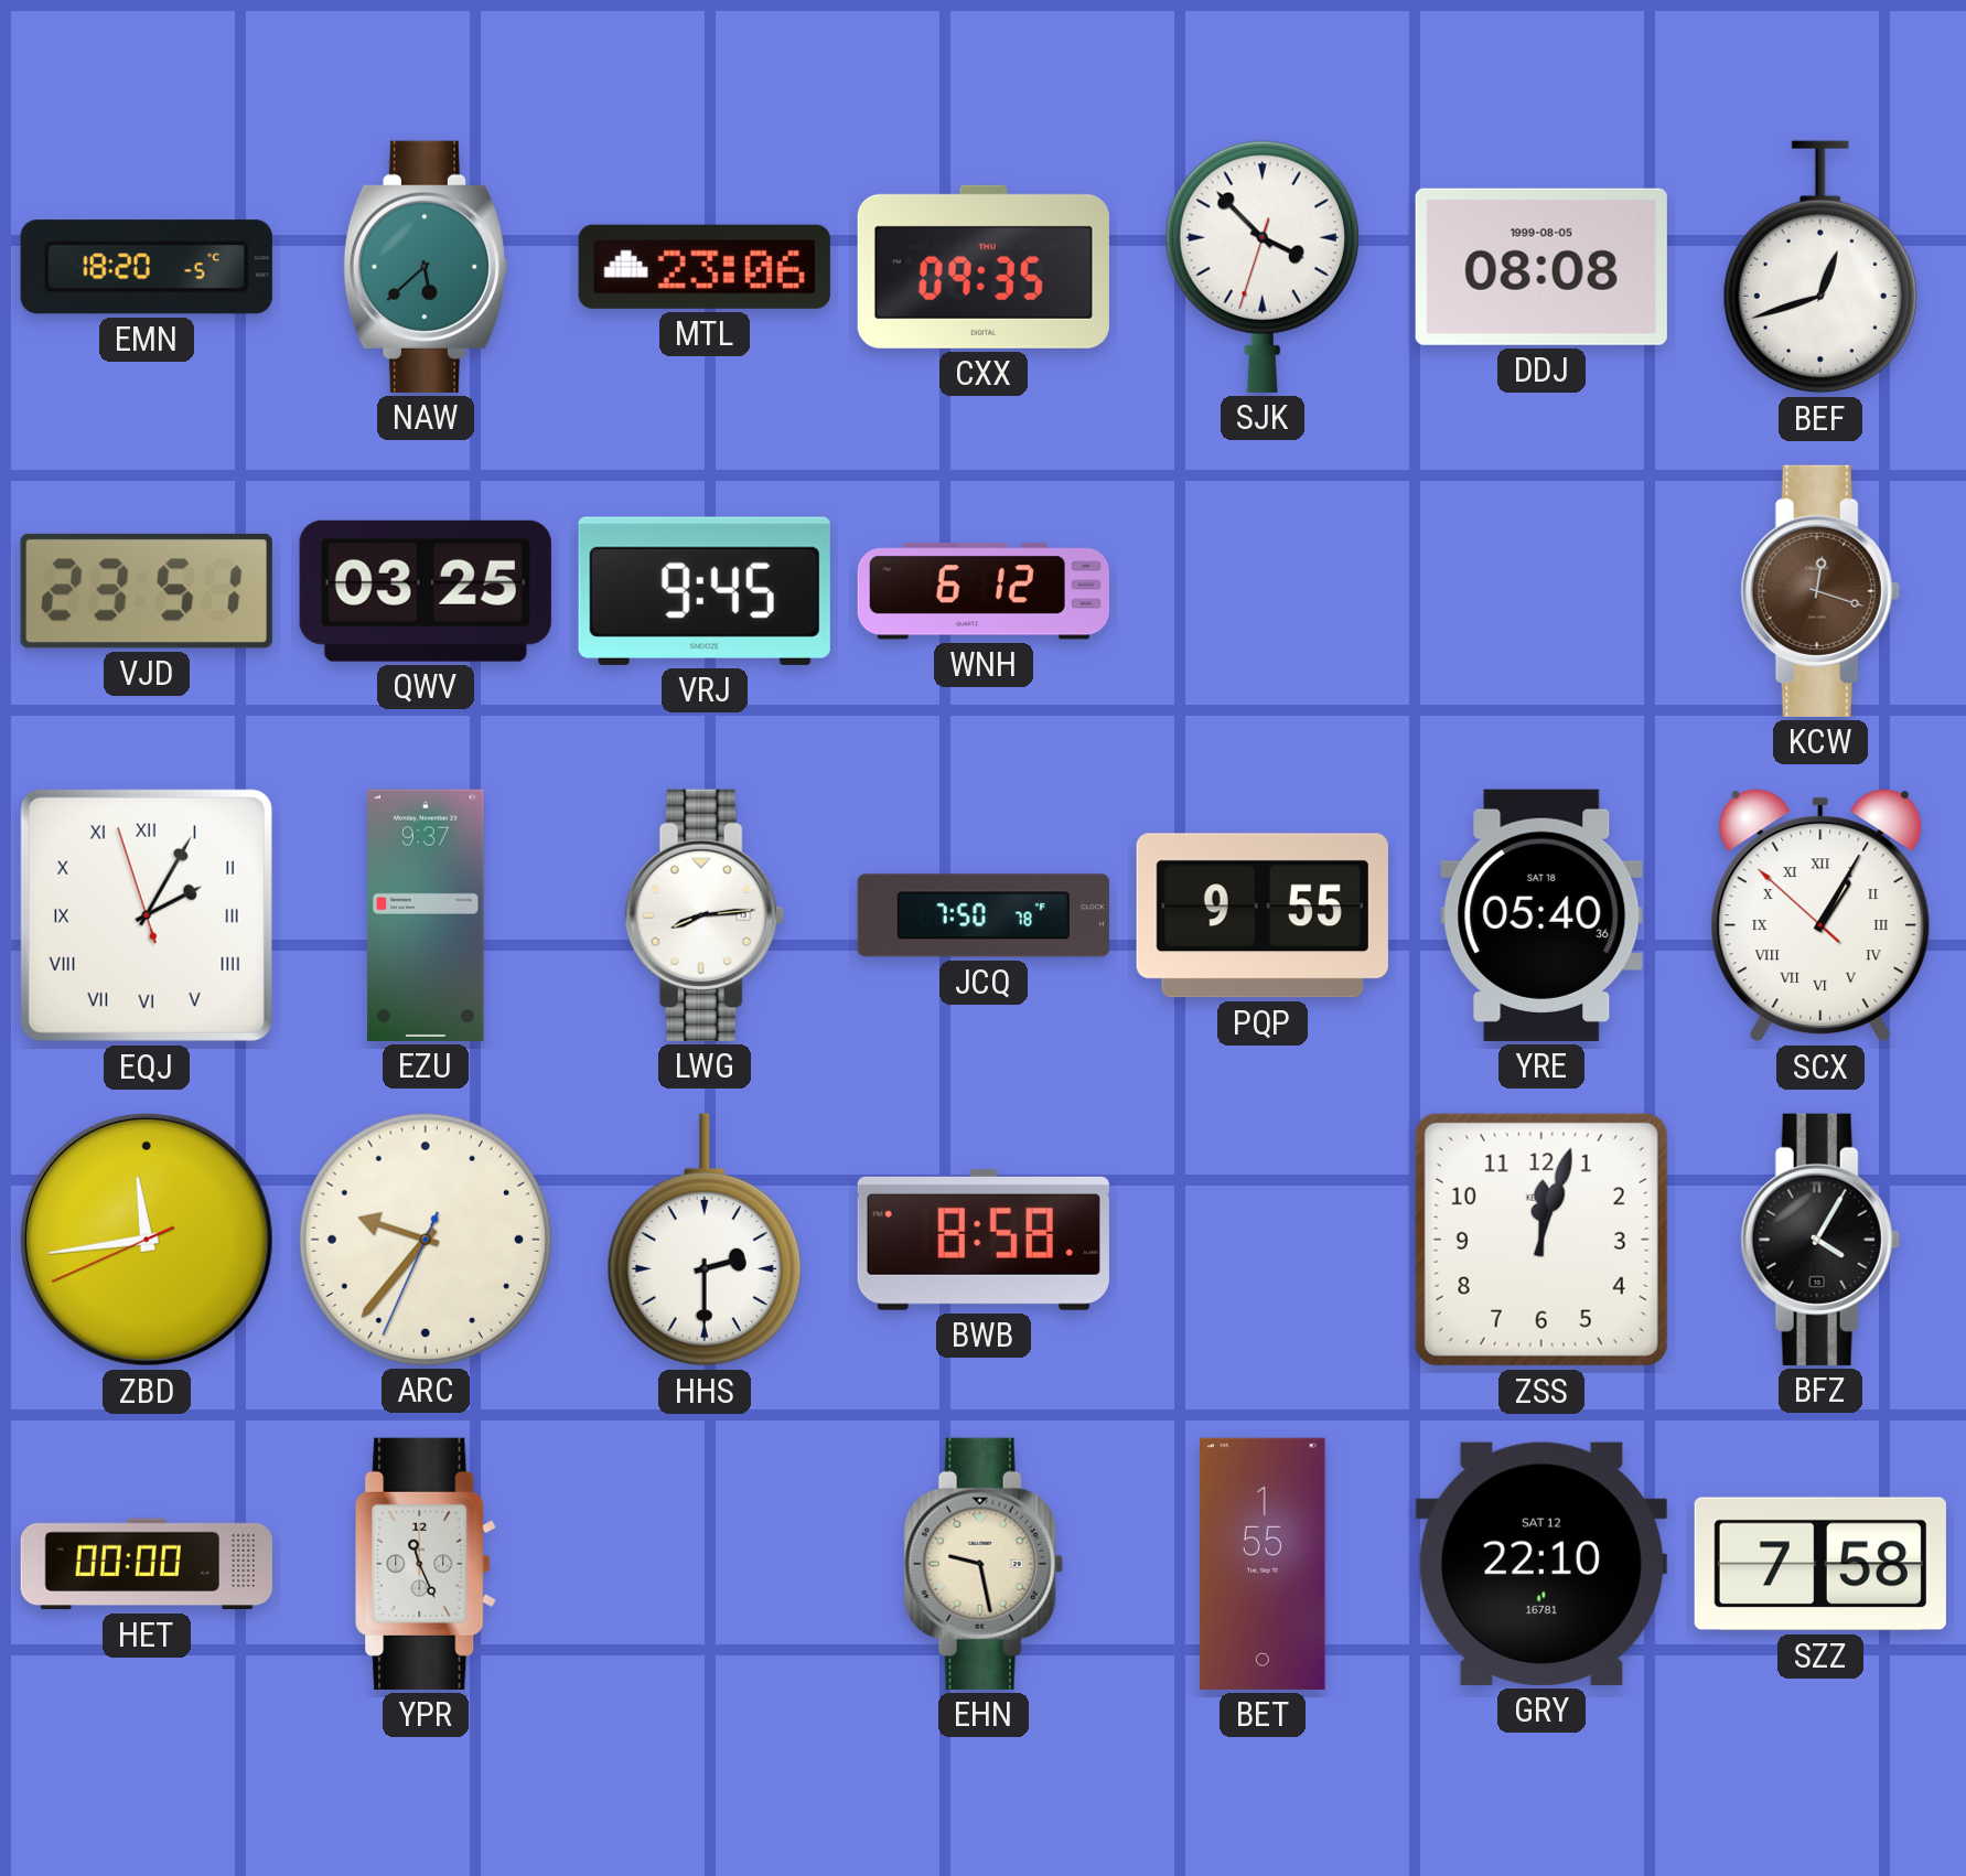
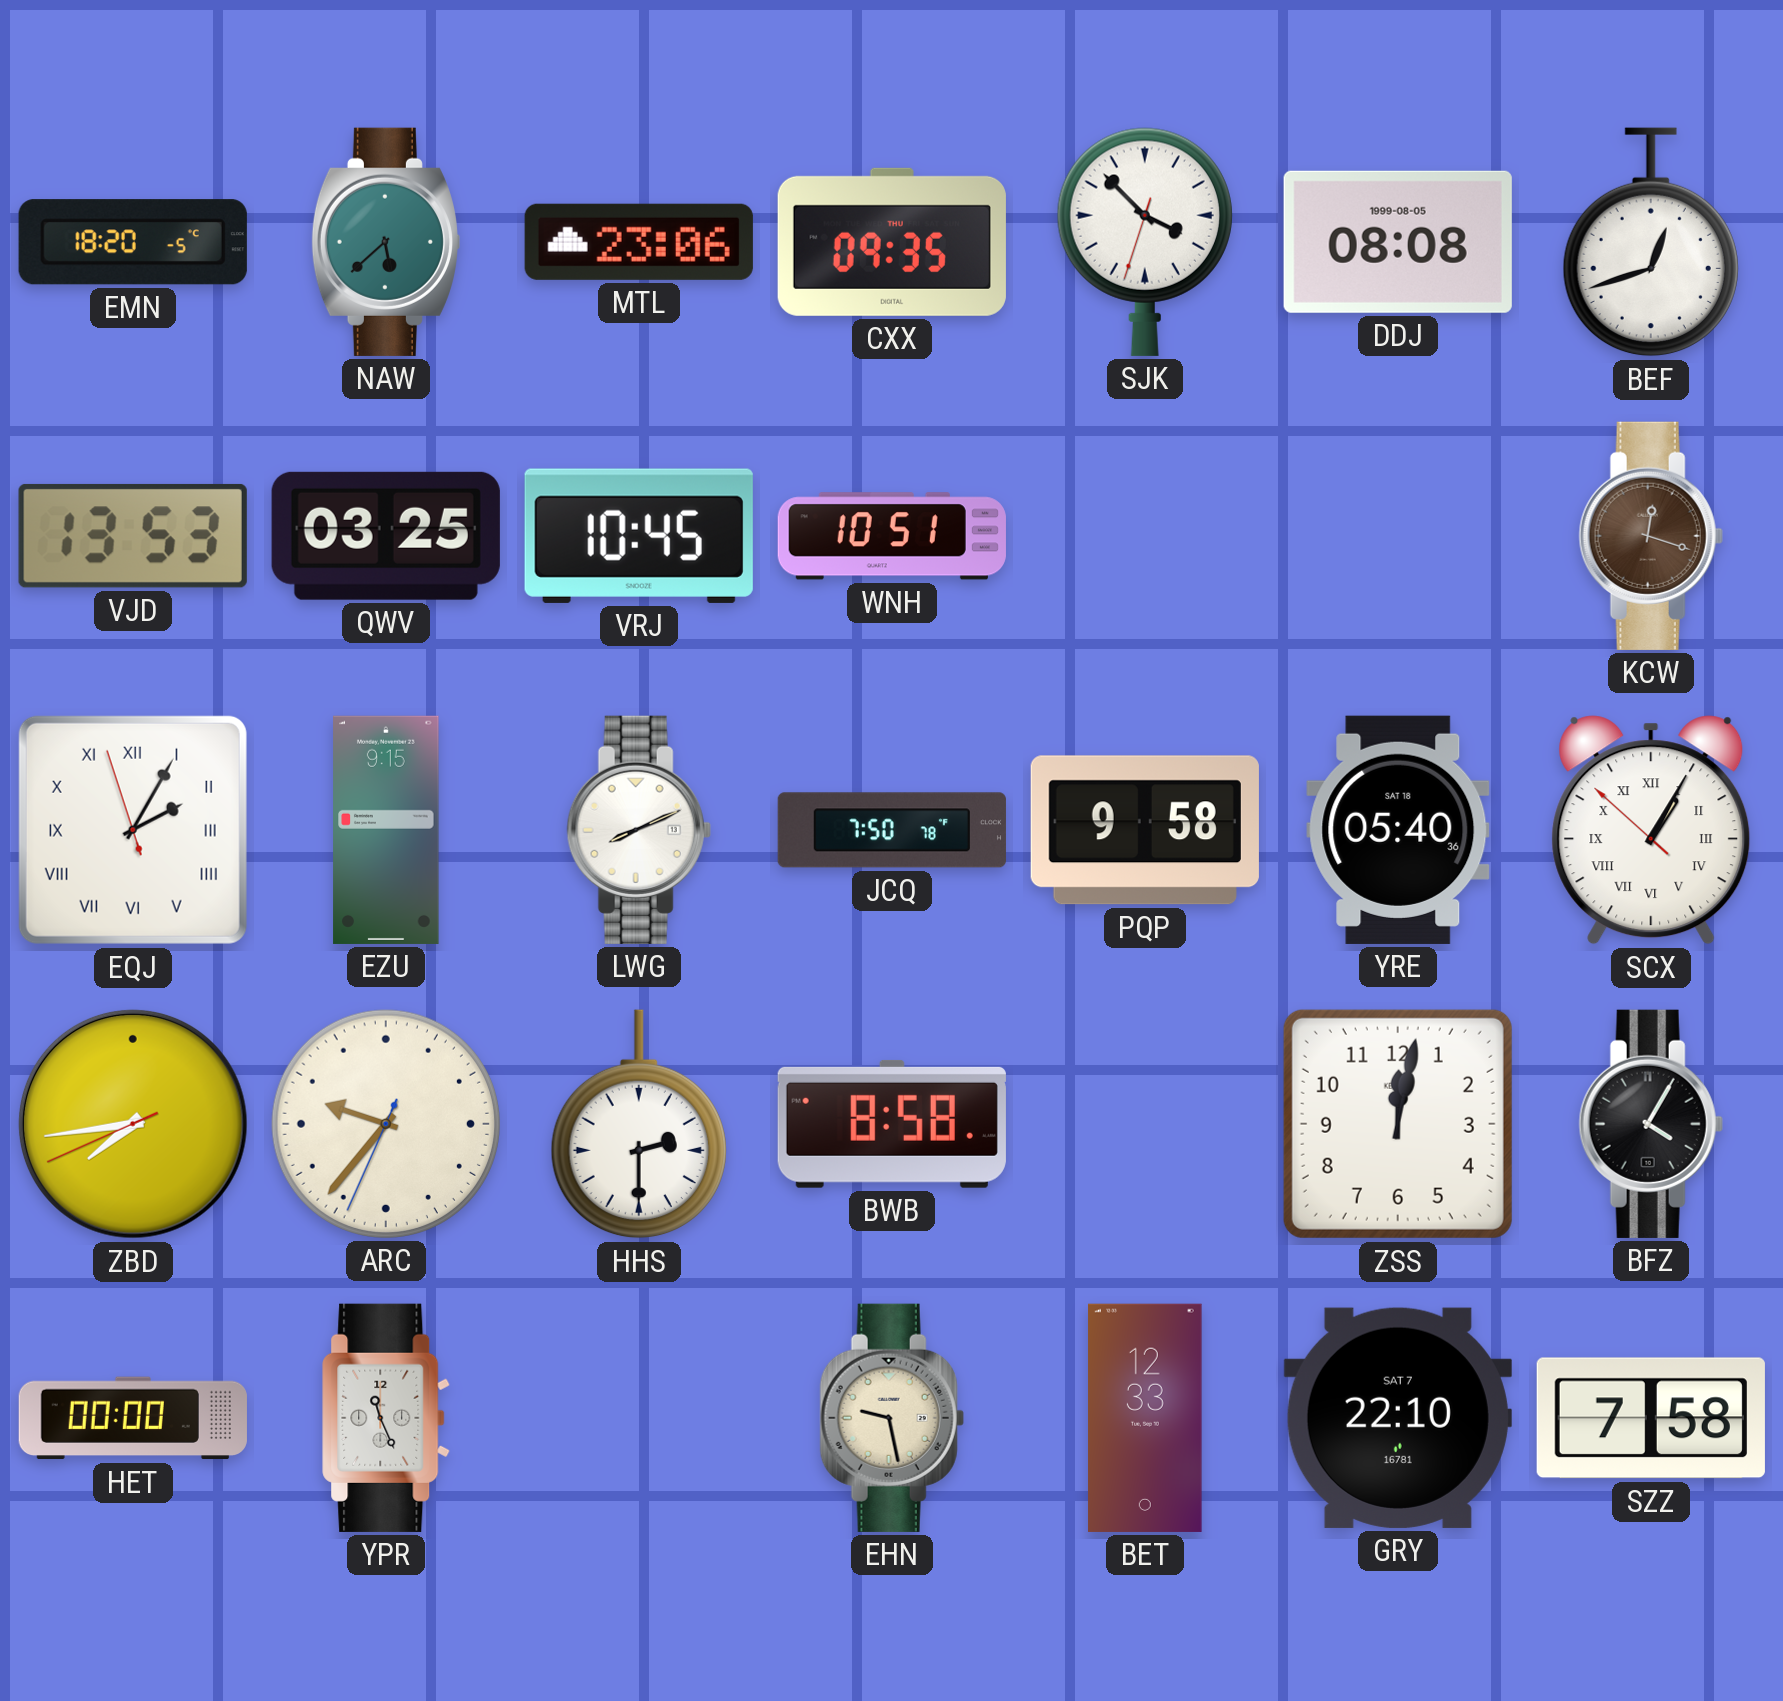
VJD: 23:51 -> 13:53
VRJ: 9:45 -> 10:45
WNH: 6:12 -> 10:51
EZU: 9:37 -> 9:15
LWG: 8:14 -> 8:11
PQP: 9:55 -> 9:58
ZBD: 11:43 -> 7:43
ZSS: 12:03 -> 12:02
BET: 1:55 -> 12:33
GRY date: SAT 12 -> SAT 7
